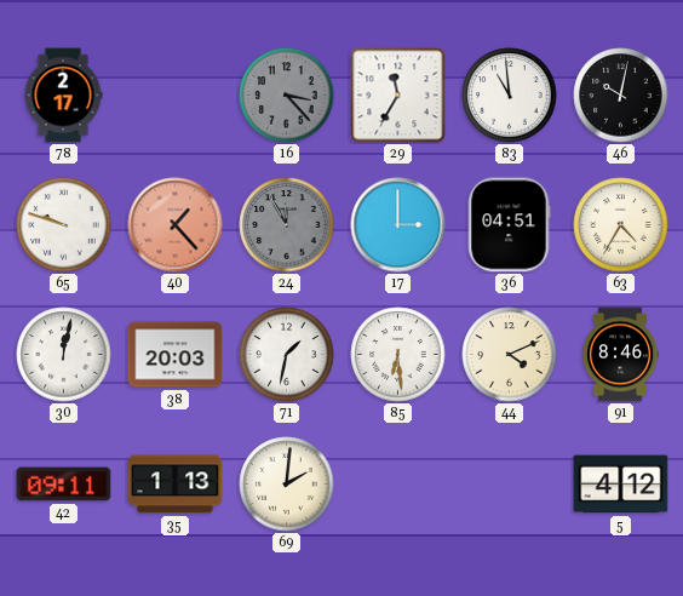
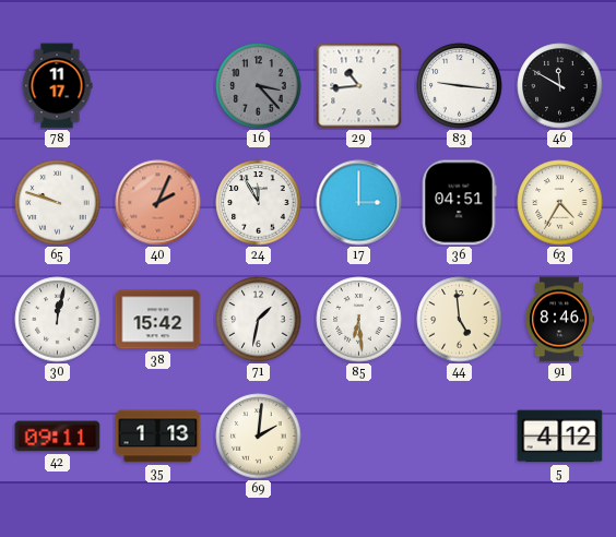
78: 2:17 -> 11:17
29: 11:35 -> 10:44
83: 10:59 -> 9:16
46: 10:02 -> 11:50
40: 1:23 -> 2:04
24 dial: grey -> white
38: 20:03 -> 15:42
44: 4:11 -> 4:59
